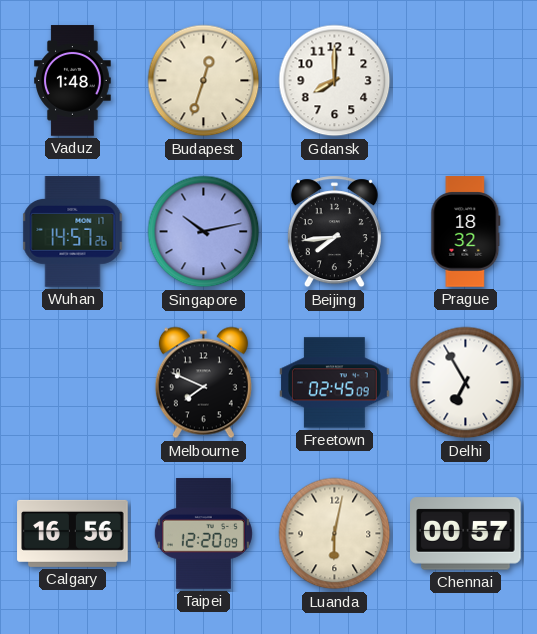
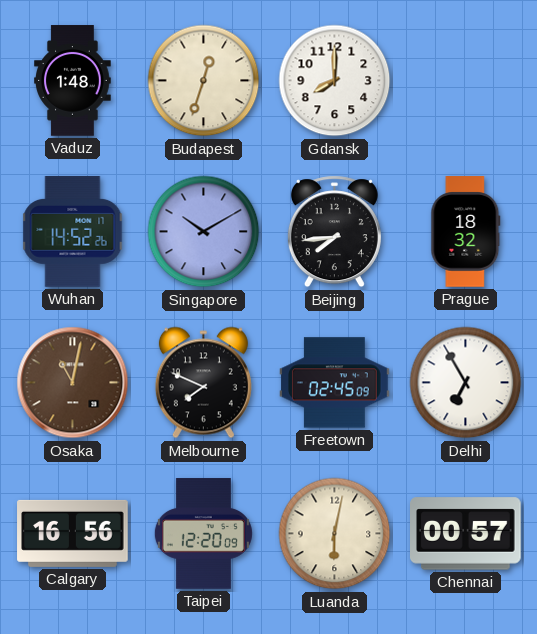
Wuhan: 14:57 -> 14:52
Singapore: 10:13 -> 10:10
Osaka: none -> 11:02
